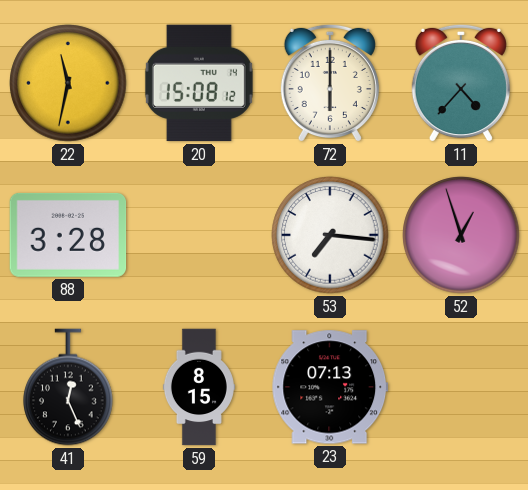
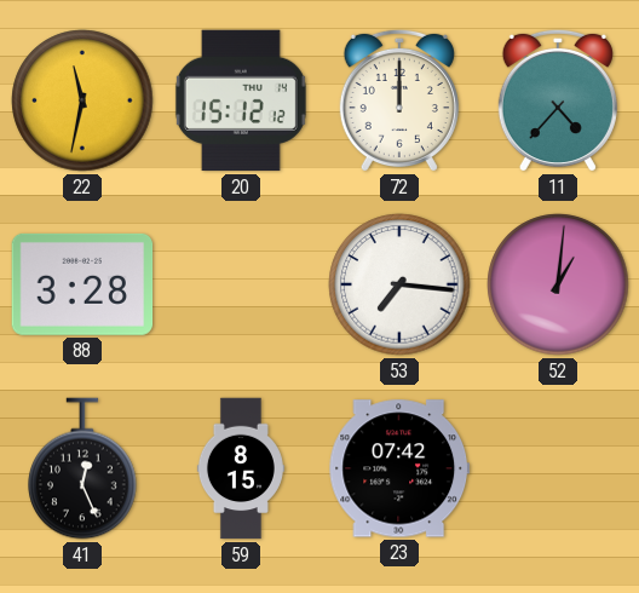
20: 15:08 -> 15:12
72: 6:00 -> 12:00
52: 12:57 -> 1:01
23: 07:13 -> 07:42
